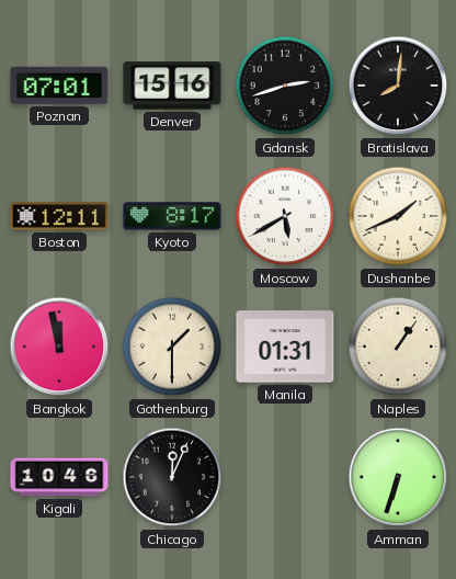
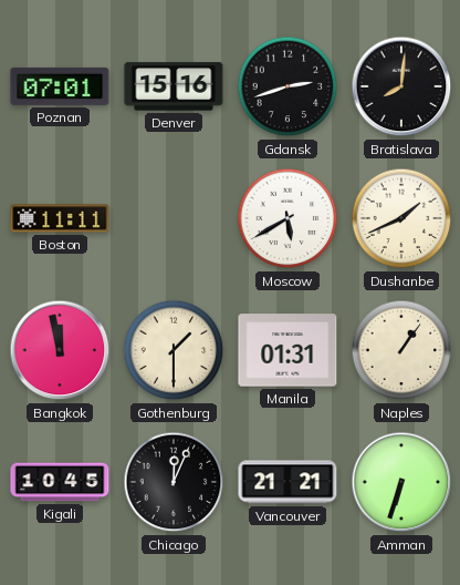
Boston: 12:11 -> 11:11
Kyoto: 8:17 -> none
Kigali: 10:46 -> 10:45
Vancouver: none -> 21:21
